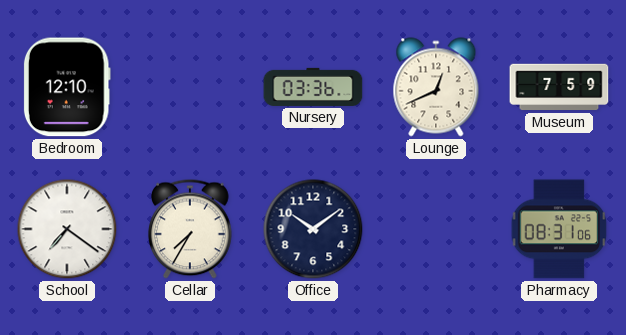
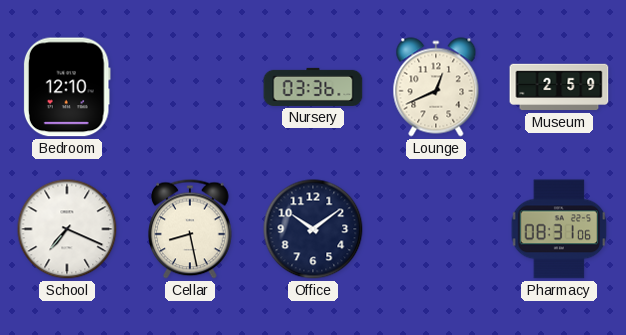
Museum: 7:59 -> 2:59
School: 7:21 -> 7:19
Cellar: 7:35 -> 8:28
